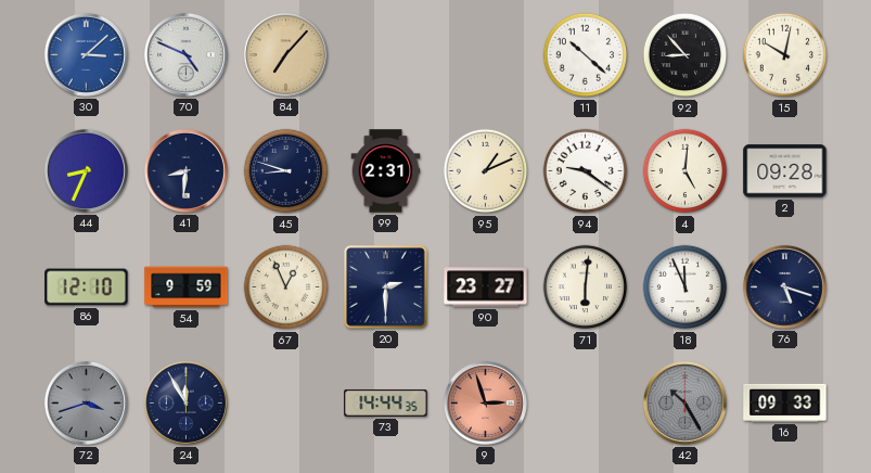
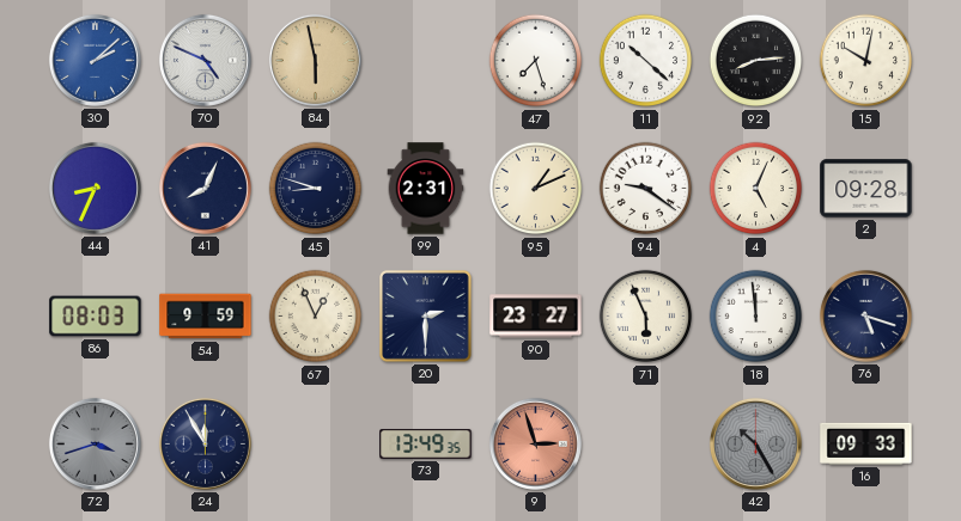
30: 3:08 -> 2:08
84: 7:07 -> 5:58
47: none -> 7:27
92: 8:53 -> 8:14
41: 8:31 -> 8:04
4: 5:01 -> 5:04
86: 12:10 -> 08:03
71: 6:01 -> 5:56
18: 11:56 -> 11:59
73: 14:44 -> 13:49
